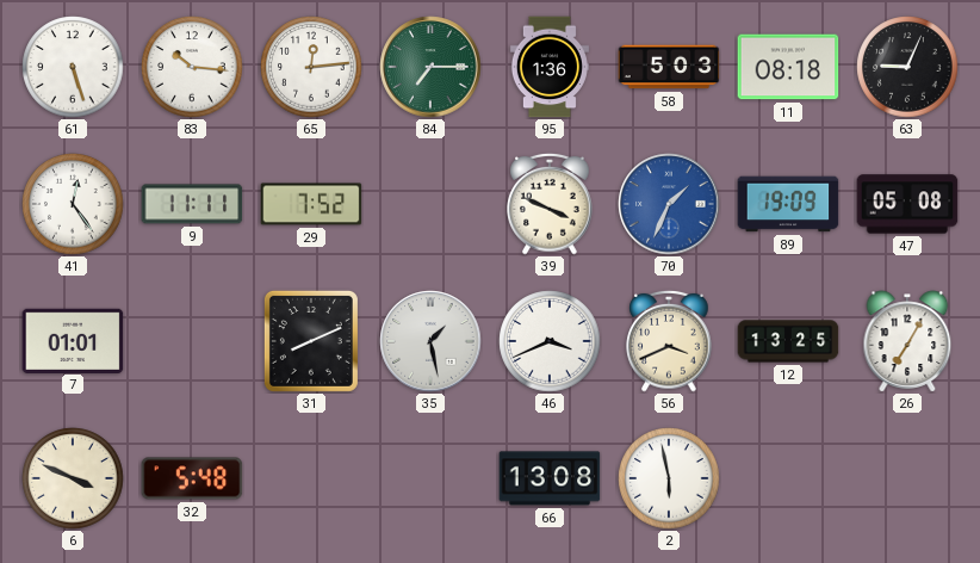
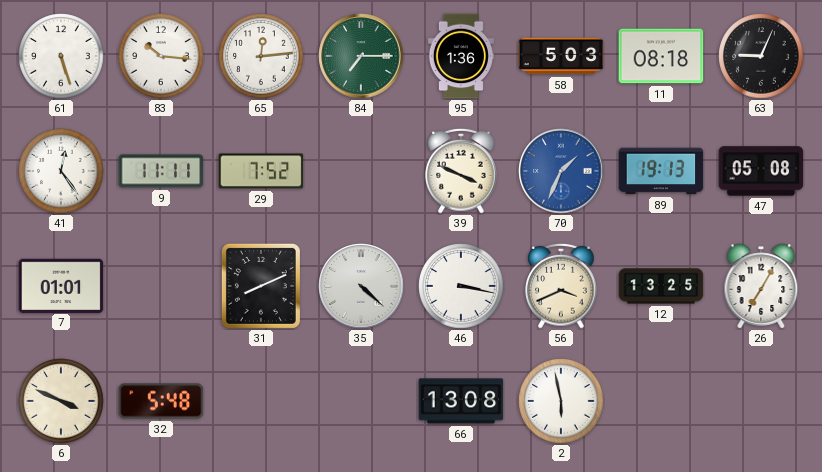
89: 19:09 -> 19:13
35: 1:28 -> 4:22
46: 3:41 -> 3:17
